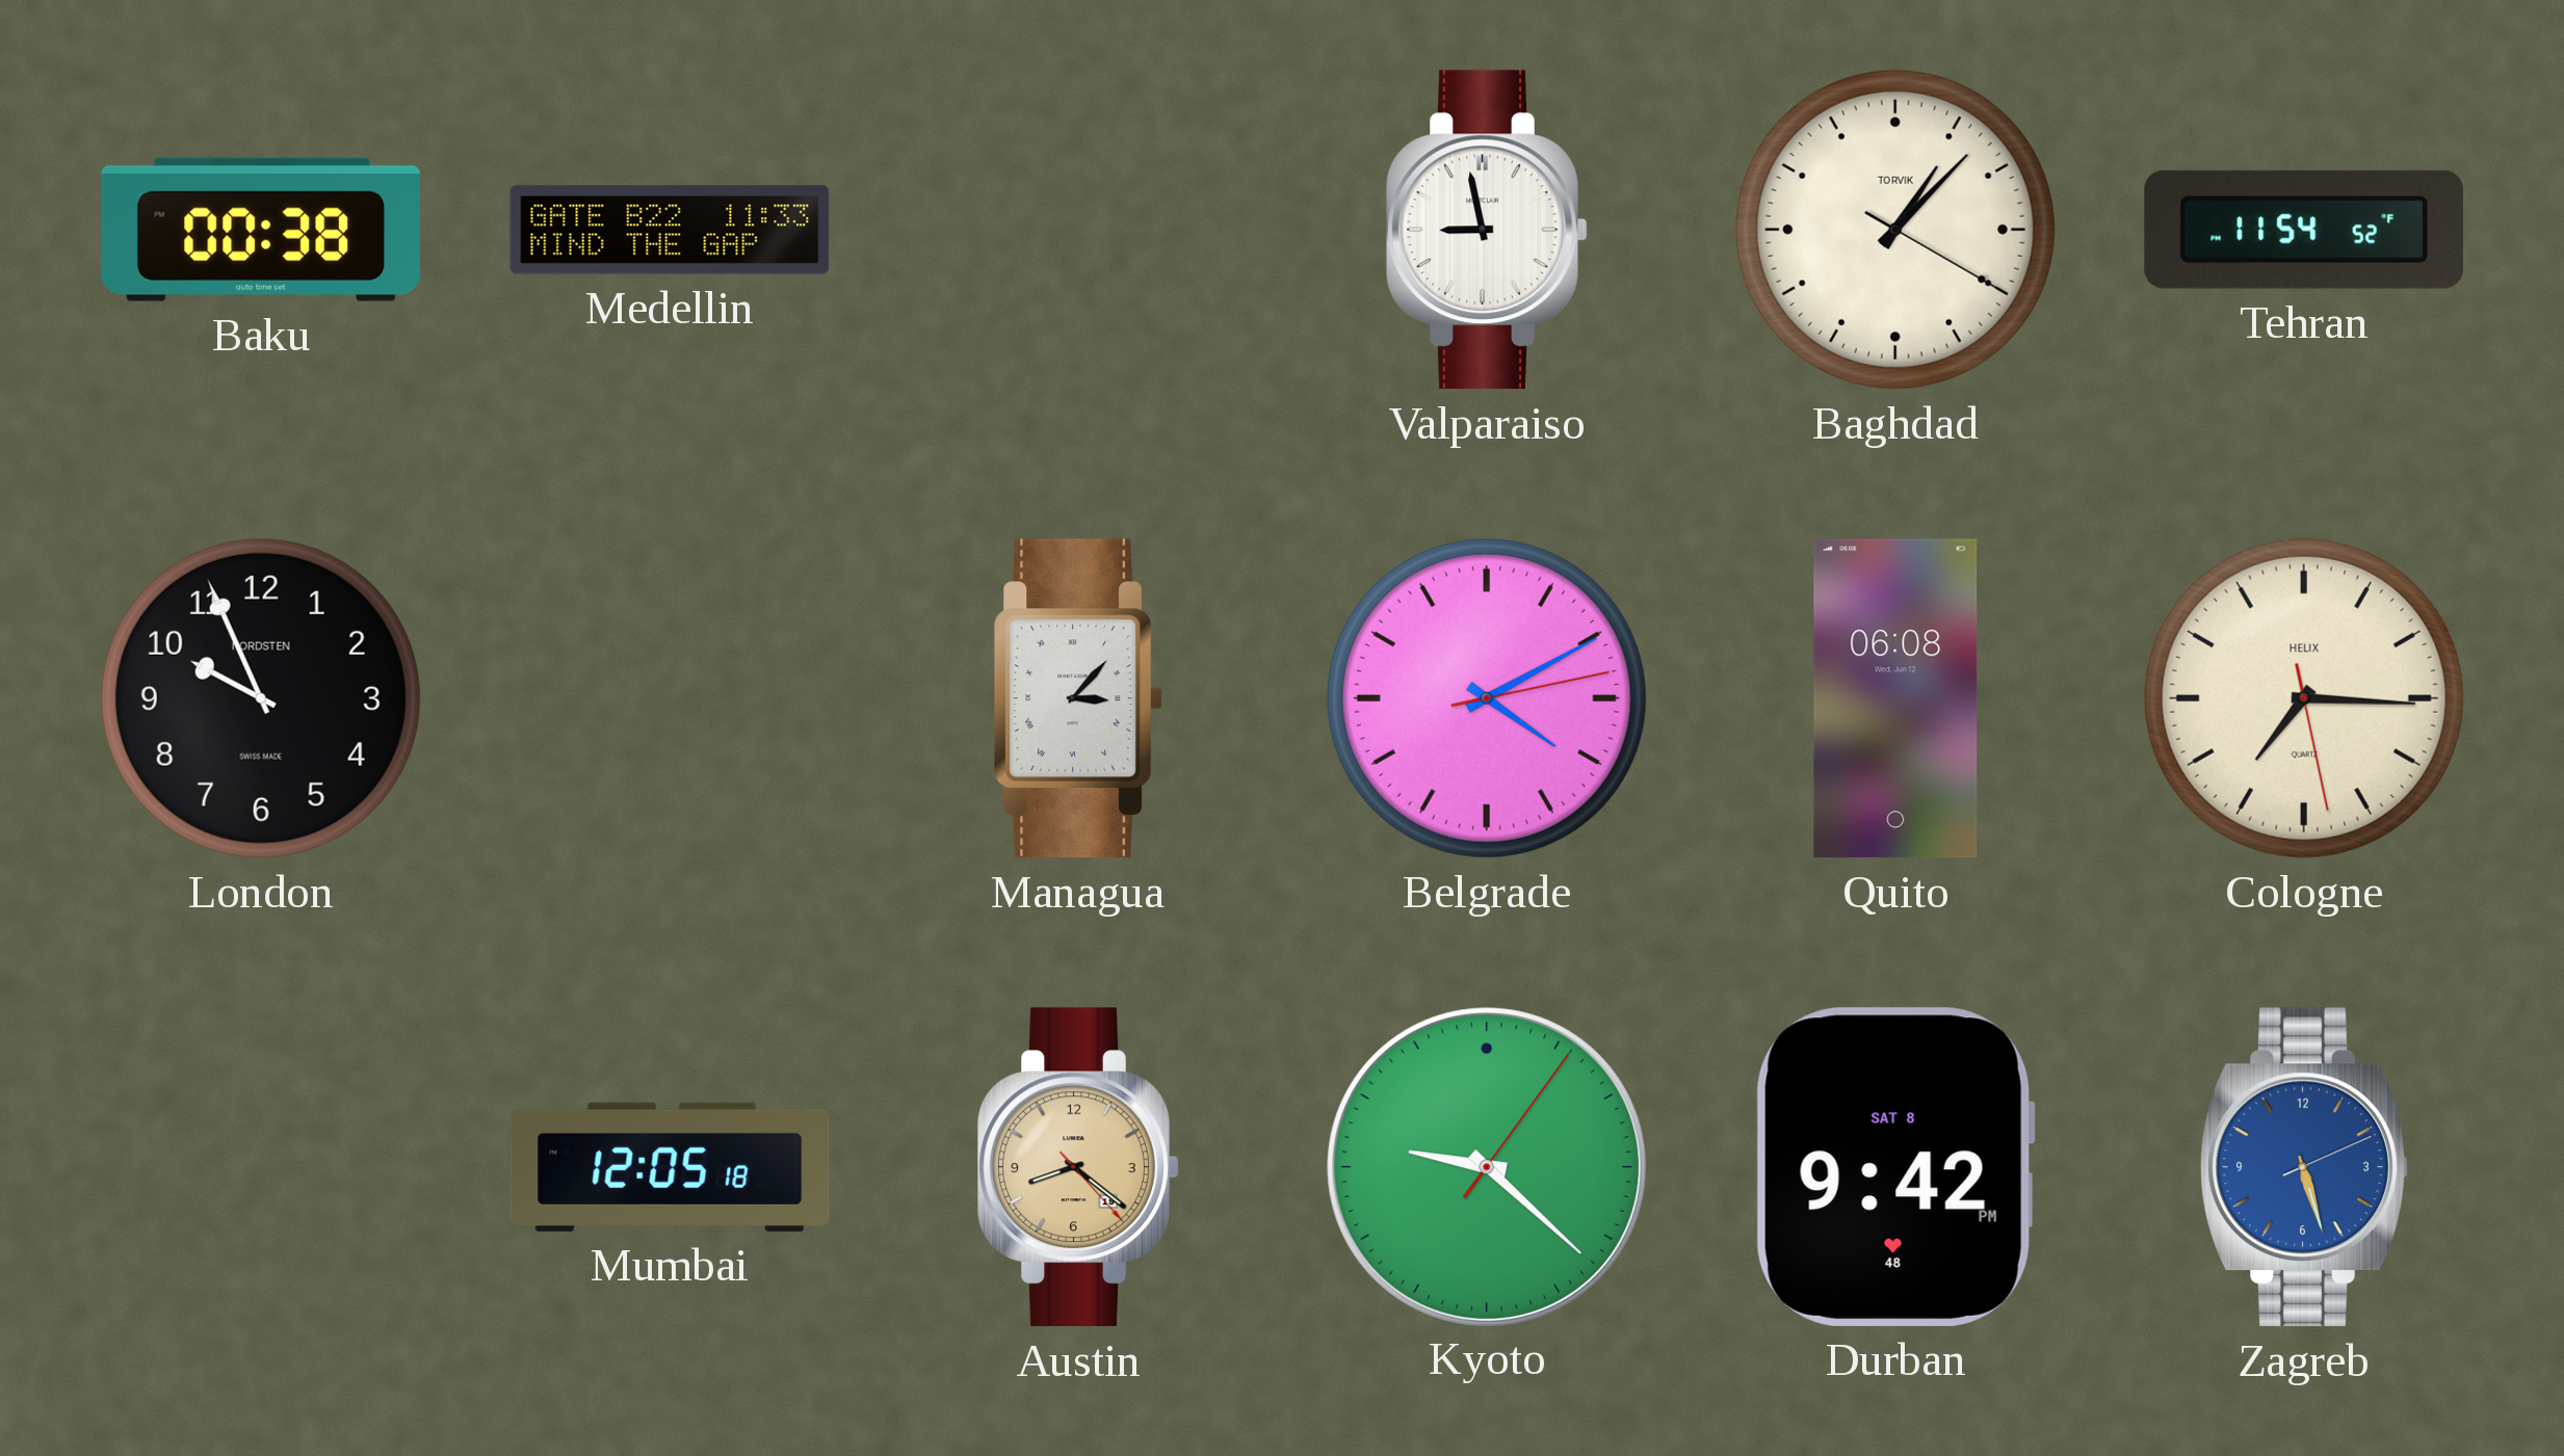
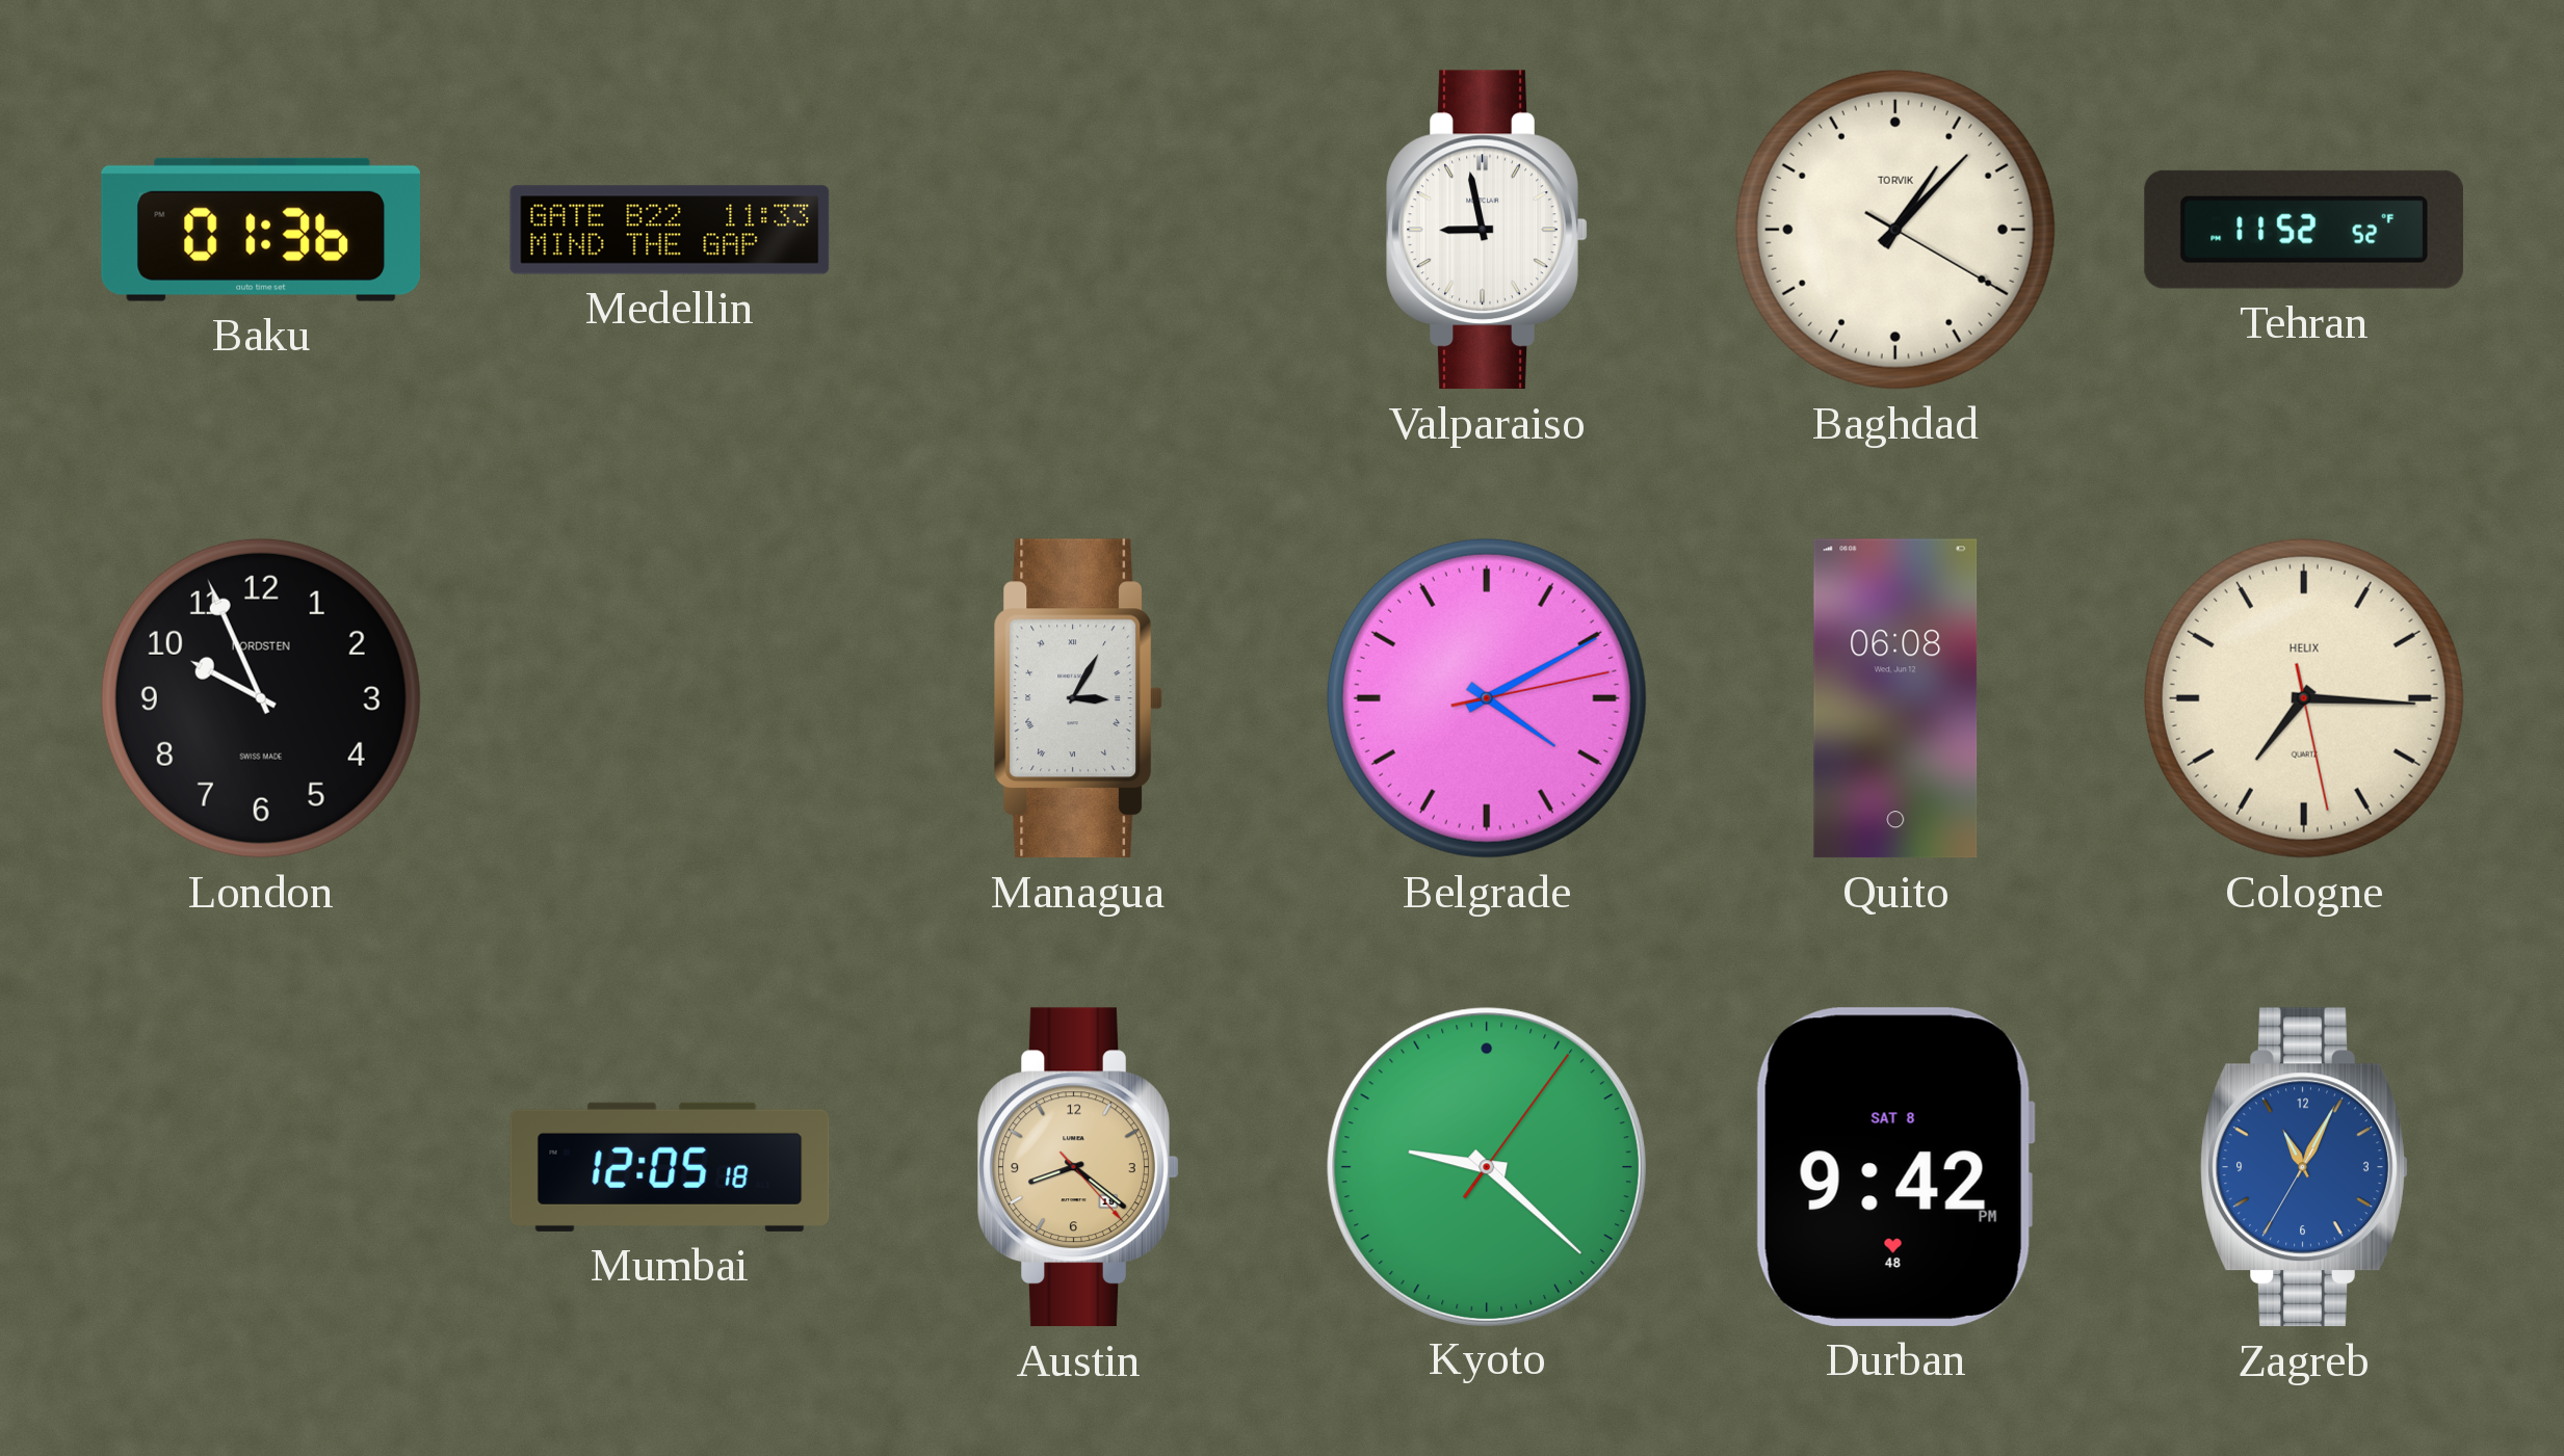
Baku: 00:38 -> 01:36
Tehran: 11:54 -> 11:52
Managua: 3:07 -> 3:05
Zagreb: 5:27 -> 11:04
